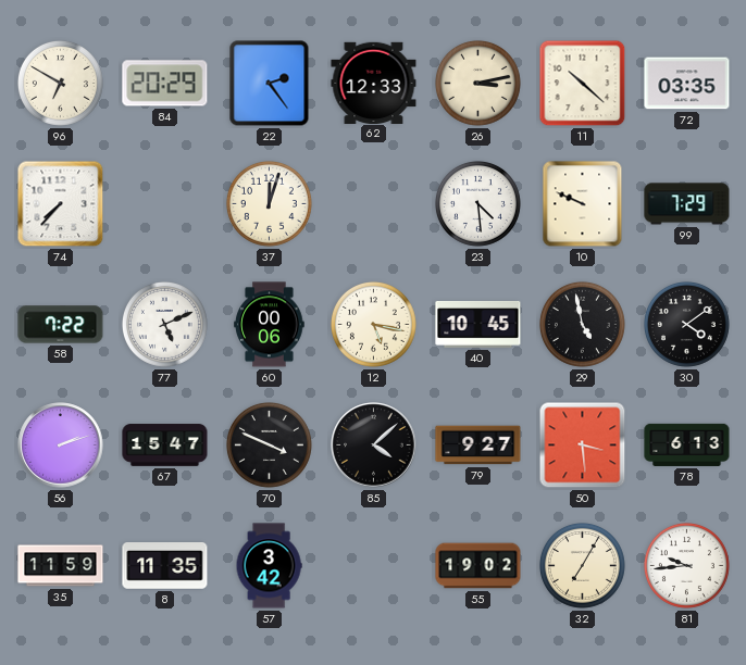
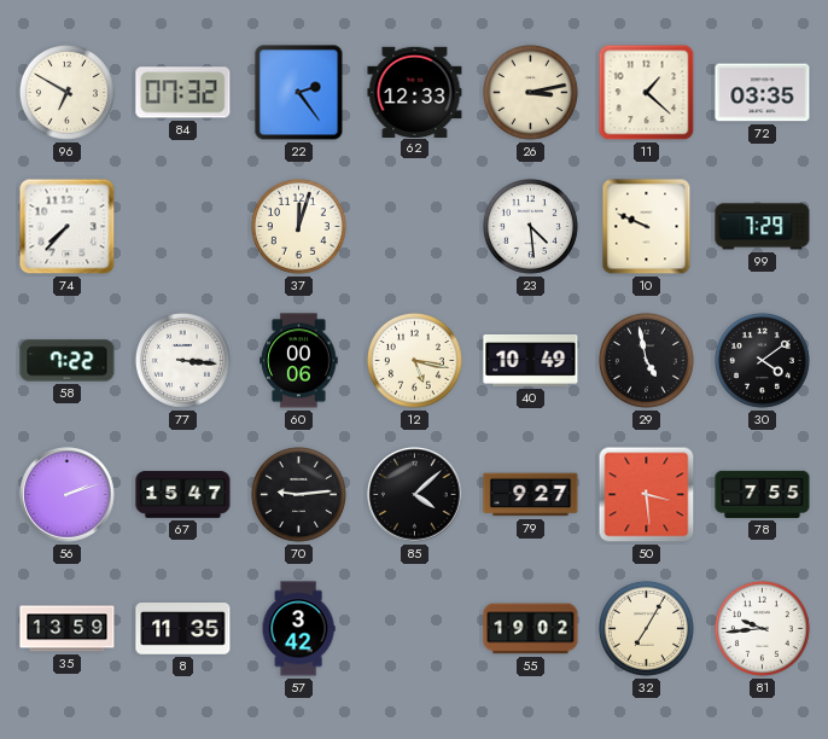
84: 20:29 -> 07:32
11: 10:22 -> 1:22
77: 5:11 -> 3:16
40: 10:45 -> 10:49
70: 3:49 -> 9:14
78: 6:13 -> 7:55
35: 11:59 -> 13:59
